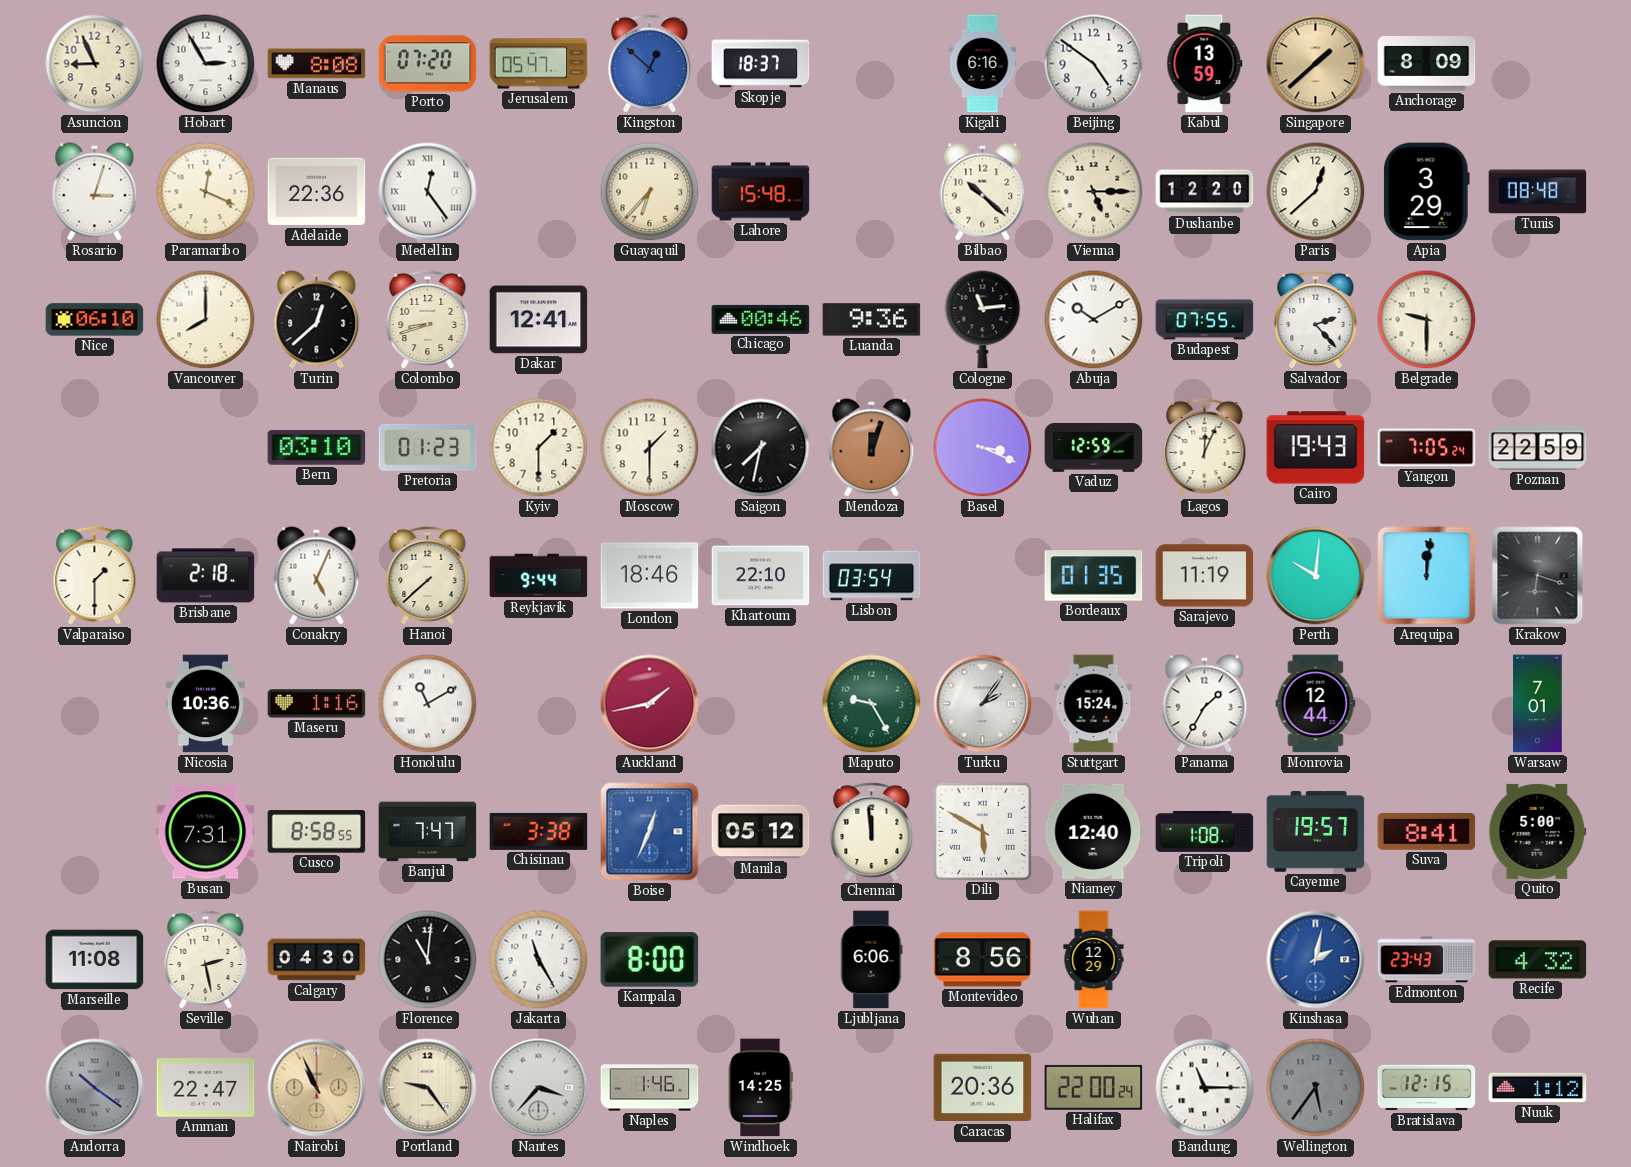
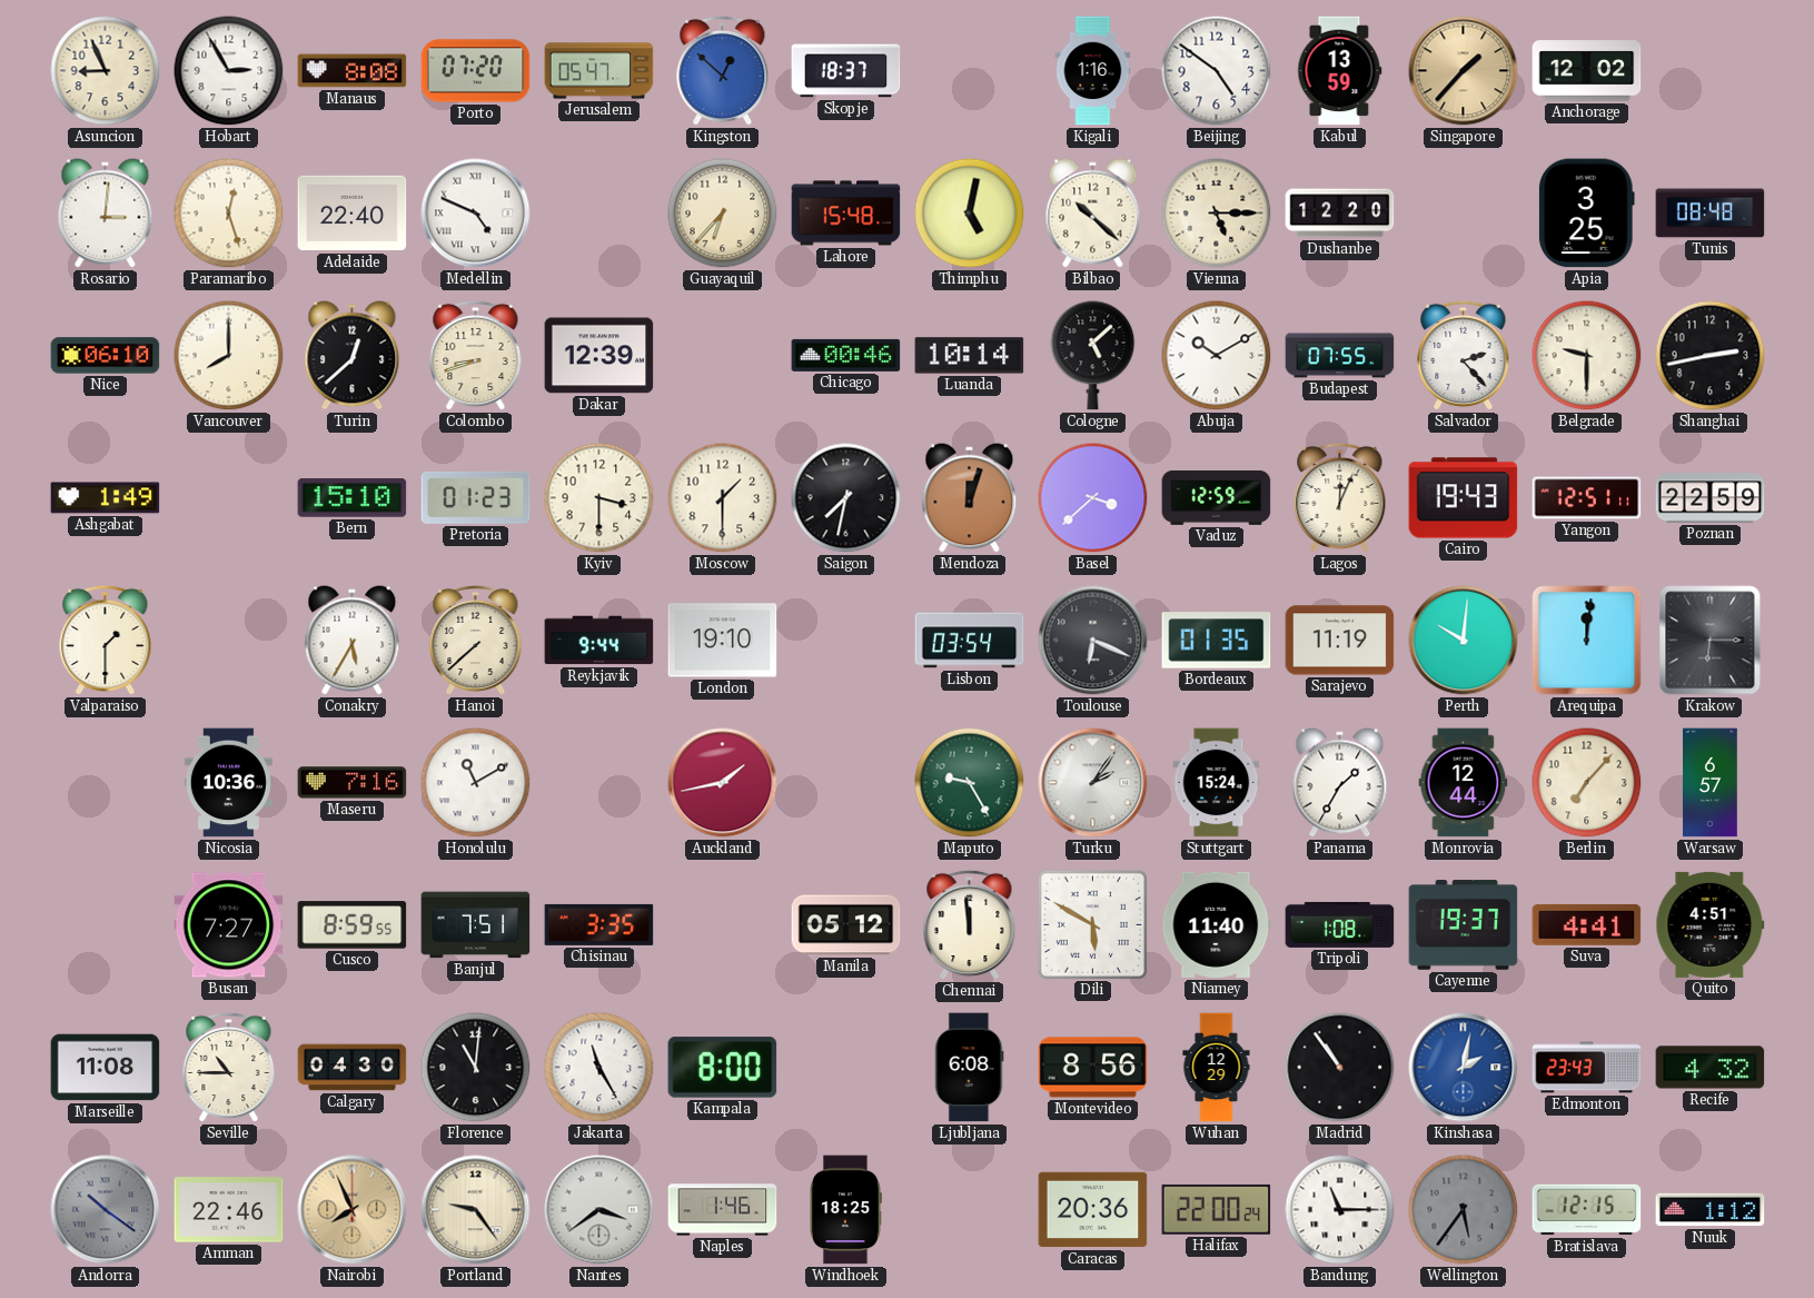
Kigali: 6:16 -> 1:16
Singapore: 1:38 -> 1:37
Anchorage: 8:09 -> 12:02
Rosario: 3:03 -> 3:01
Paramaribo: 12:19 -> 12:27
Adelaide: 22:36 -> 22:40
Medellin: 12:24 -> 4:49
Thimphu: none -> 5:02
Paris: 12:38 -> none
Apia: 3:29 -> 3:25
Dakar: 12:41 -> 12:39
Luanda: 9:36 -> 10:14
Cologne: 11:14 -> 5:08
Shanghai: none -> 2:43
Ashgabat: none -> 1:49
Bern: 03:10 -> 15:10
Kyiv: 1:30 -> 3:30
Basel: 3:19 -> 3:38
Yangon: 7:05 -> 12:51
Brisbane: 2:18 -> none
Conakry: 5:04 -> 5:35
London: 18:46 -> 19:10
Khartoum: 22:10 -> none
Toulouse: none -> 6:19
Krakow: 6:18 -> 6:15
Maseru: 1:16 -> 7:16
Berlin: none -> 7:07
Warsaw: 7:01 -> 6:57
Busan: 7:31 -> 7:27
Cusco: 8:58 -> 8:59
Banjul: 7:47 -> 7:51
Chisinau: 3:38 -> 3:35
Boise: 12:34 -> none
Niamey: 12:40 -> 11:40
Cayenne: 19:57 -> 19:37
Suva: 8:41 -> 4:41
Quito: 5:00 -> 4:51
Seville: 2:28 -> 10:45
Ljubljana: 6:06 -> 6:08
Madrid: none -> 10:54
Amman: 22:47 -> 22:46
Nairobi: 10:56 -> 7:56
Nantes: 3:37 -> 3:39
Windhoek: 14:25 -> 18:25
